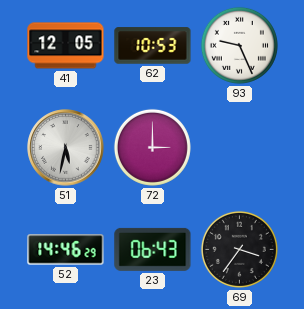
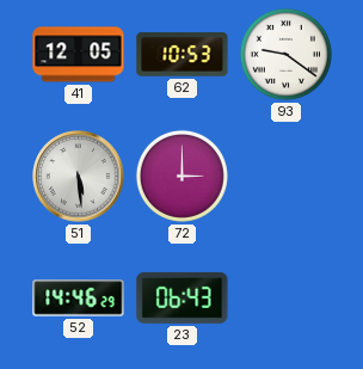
93: 9:26 -> 9:21
51: 5:32 -> 5:29
69: 3:36 -> none
